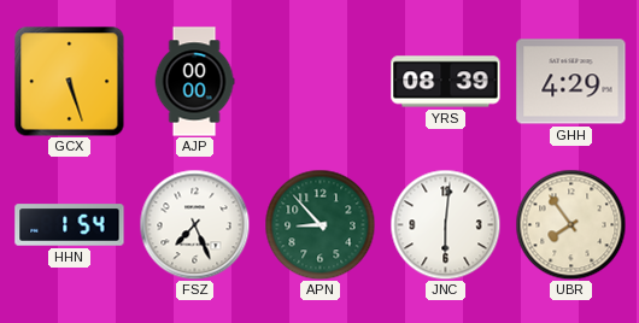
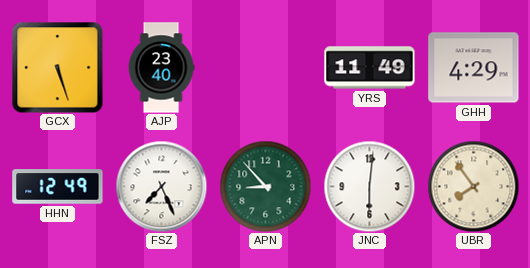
AJP: 00:00 -> 23:40
YRS: 08:39 -> 11:49
HHN: 1:54 -> 12:49
